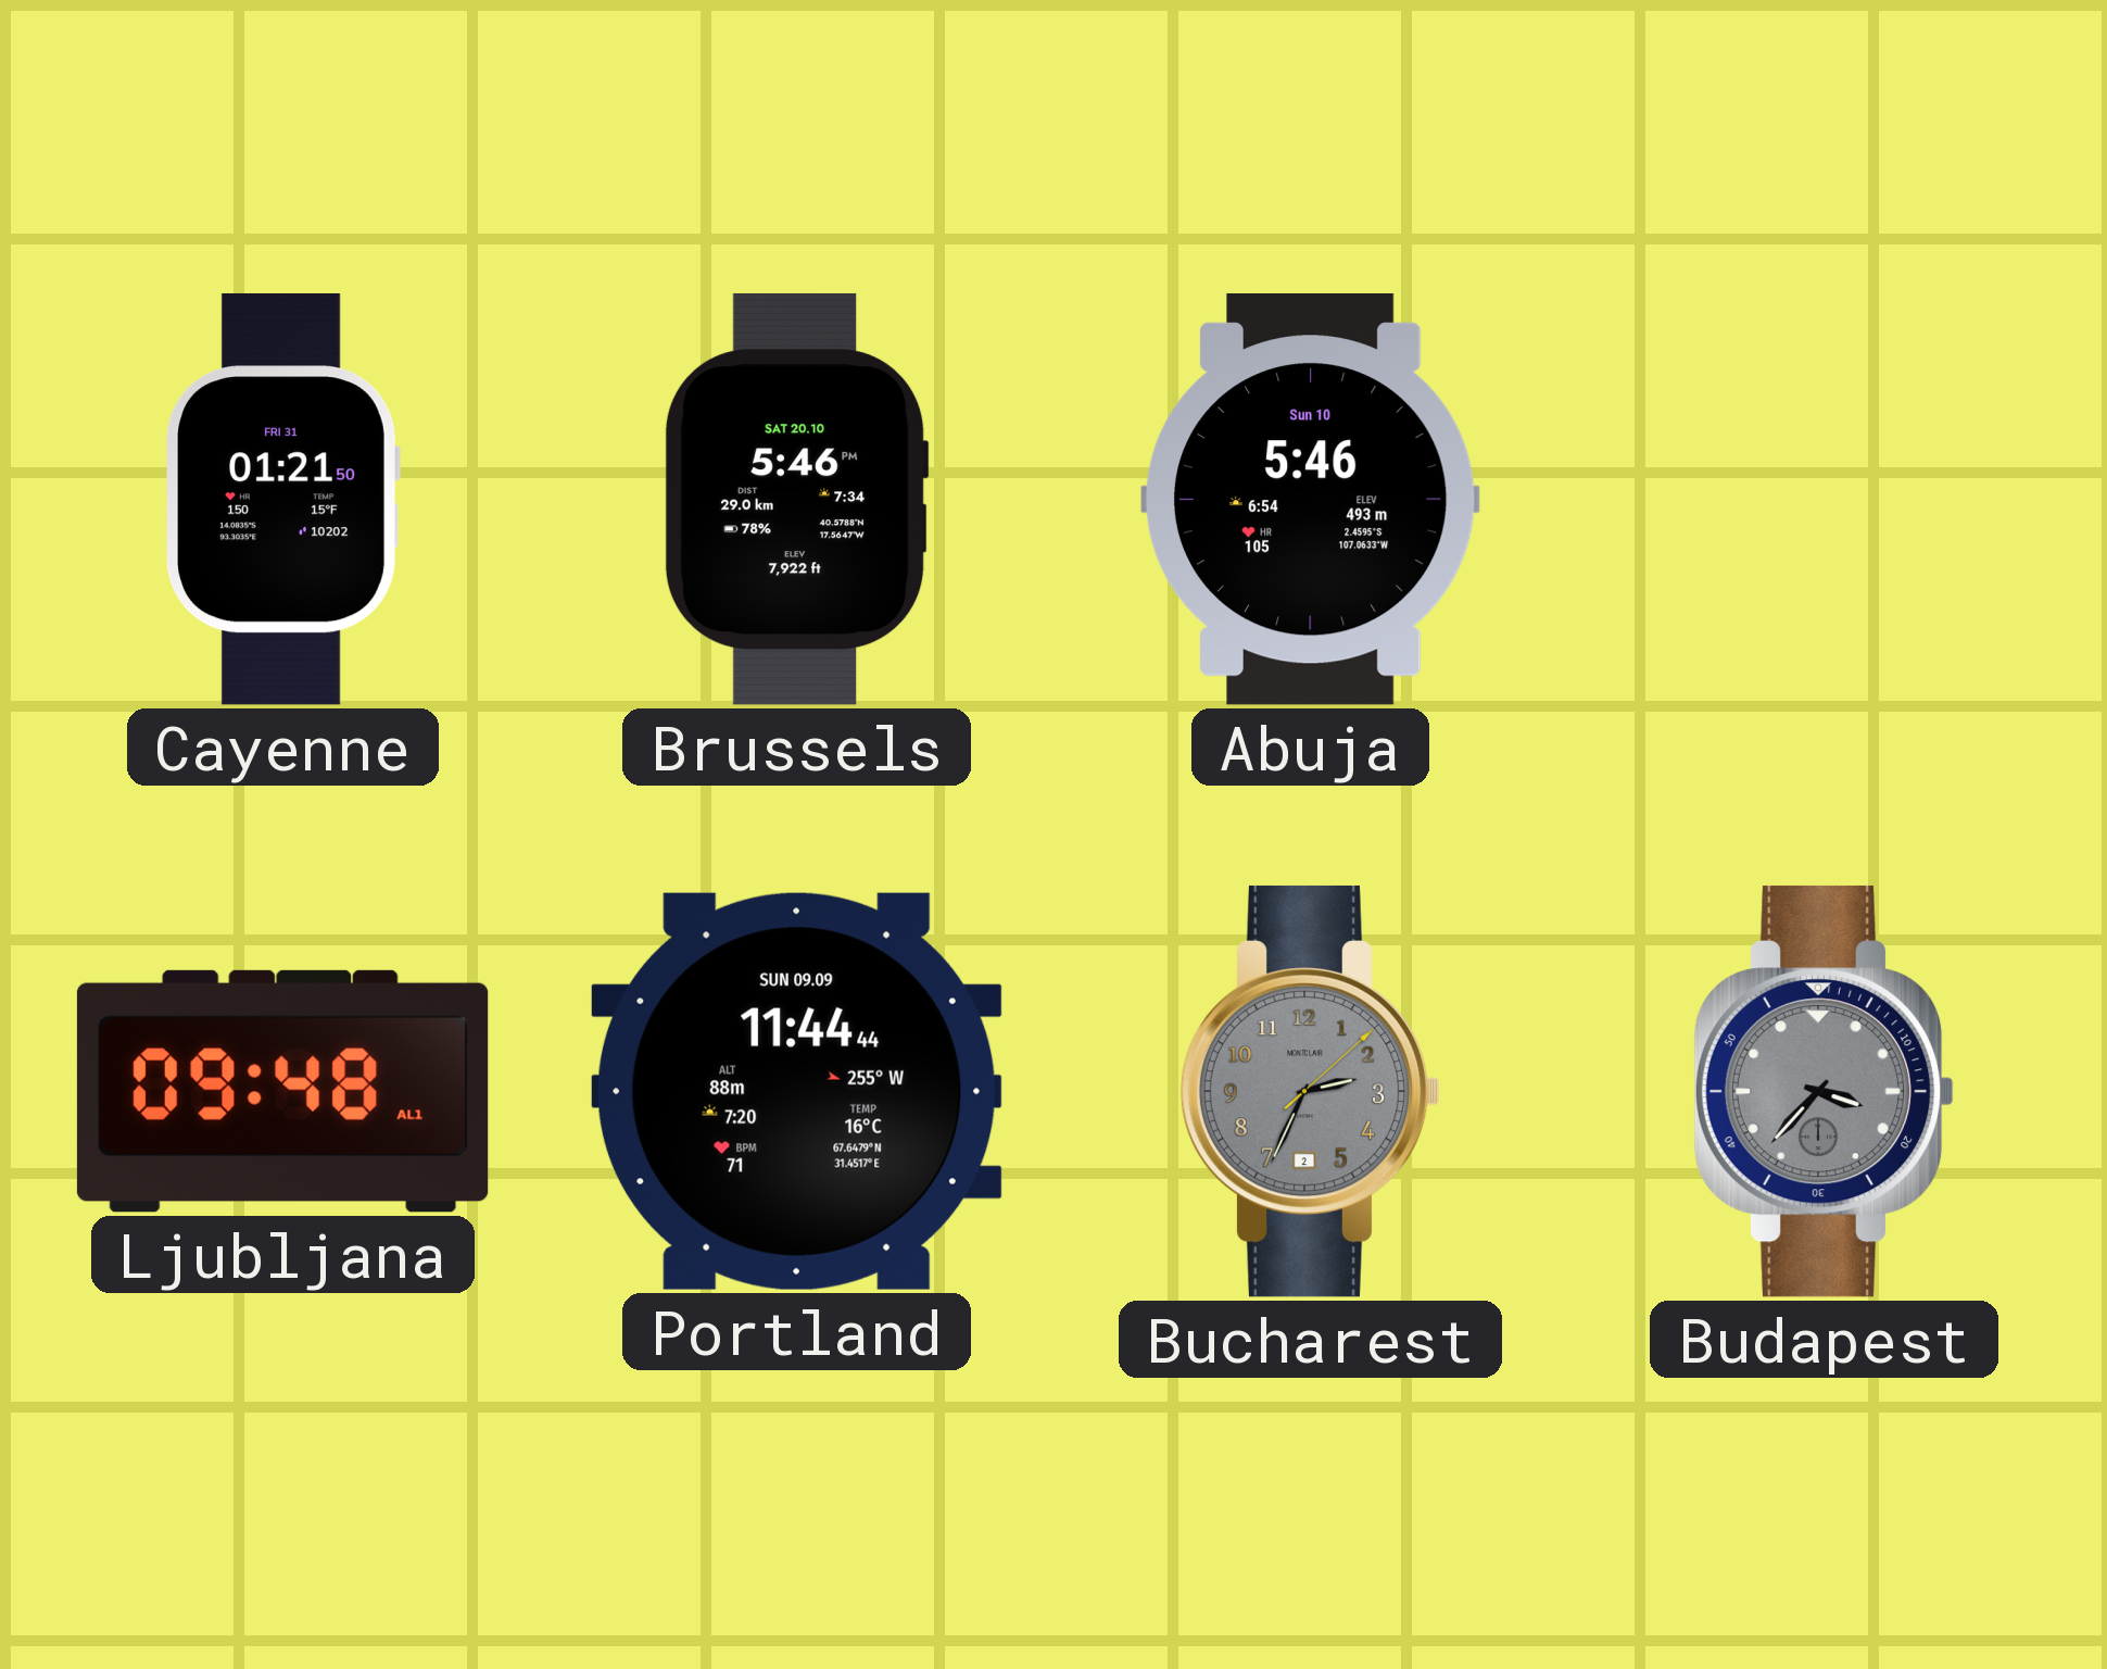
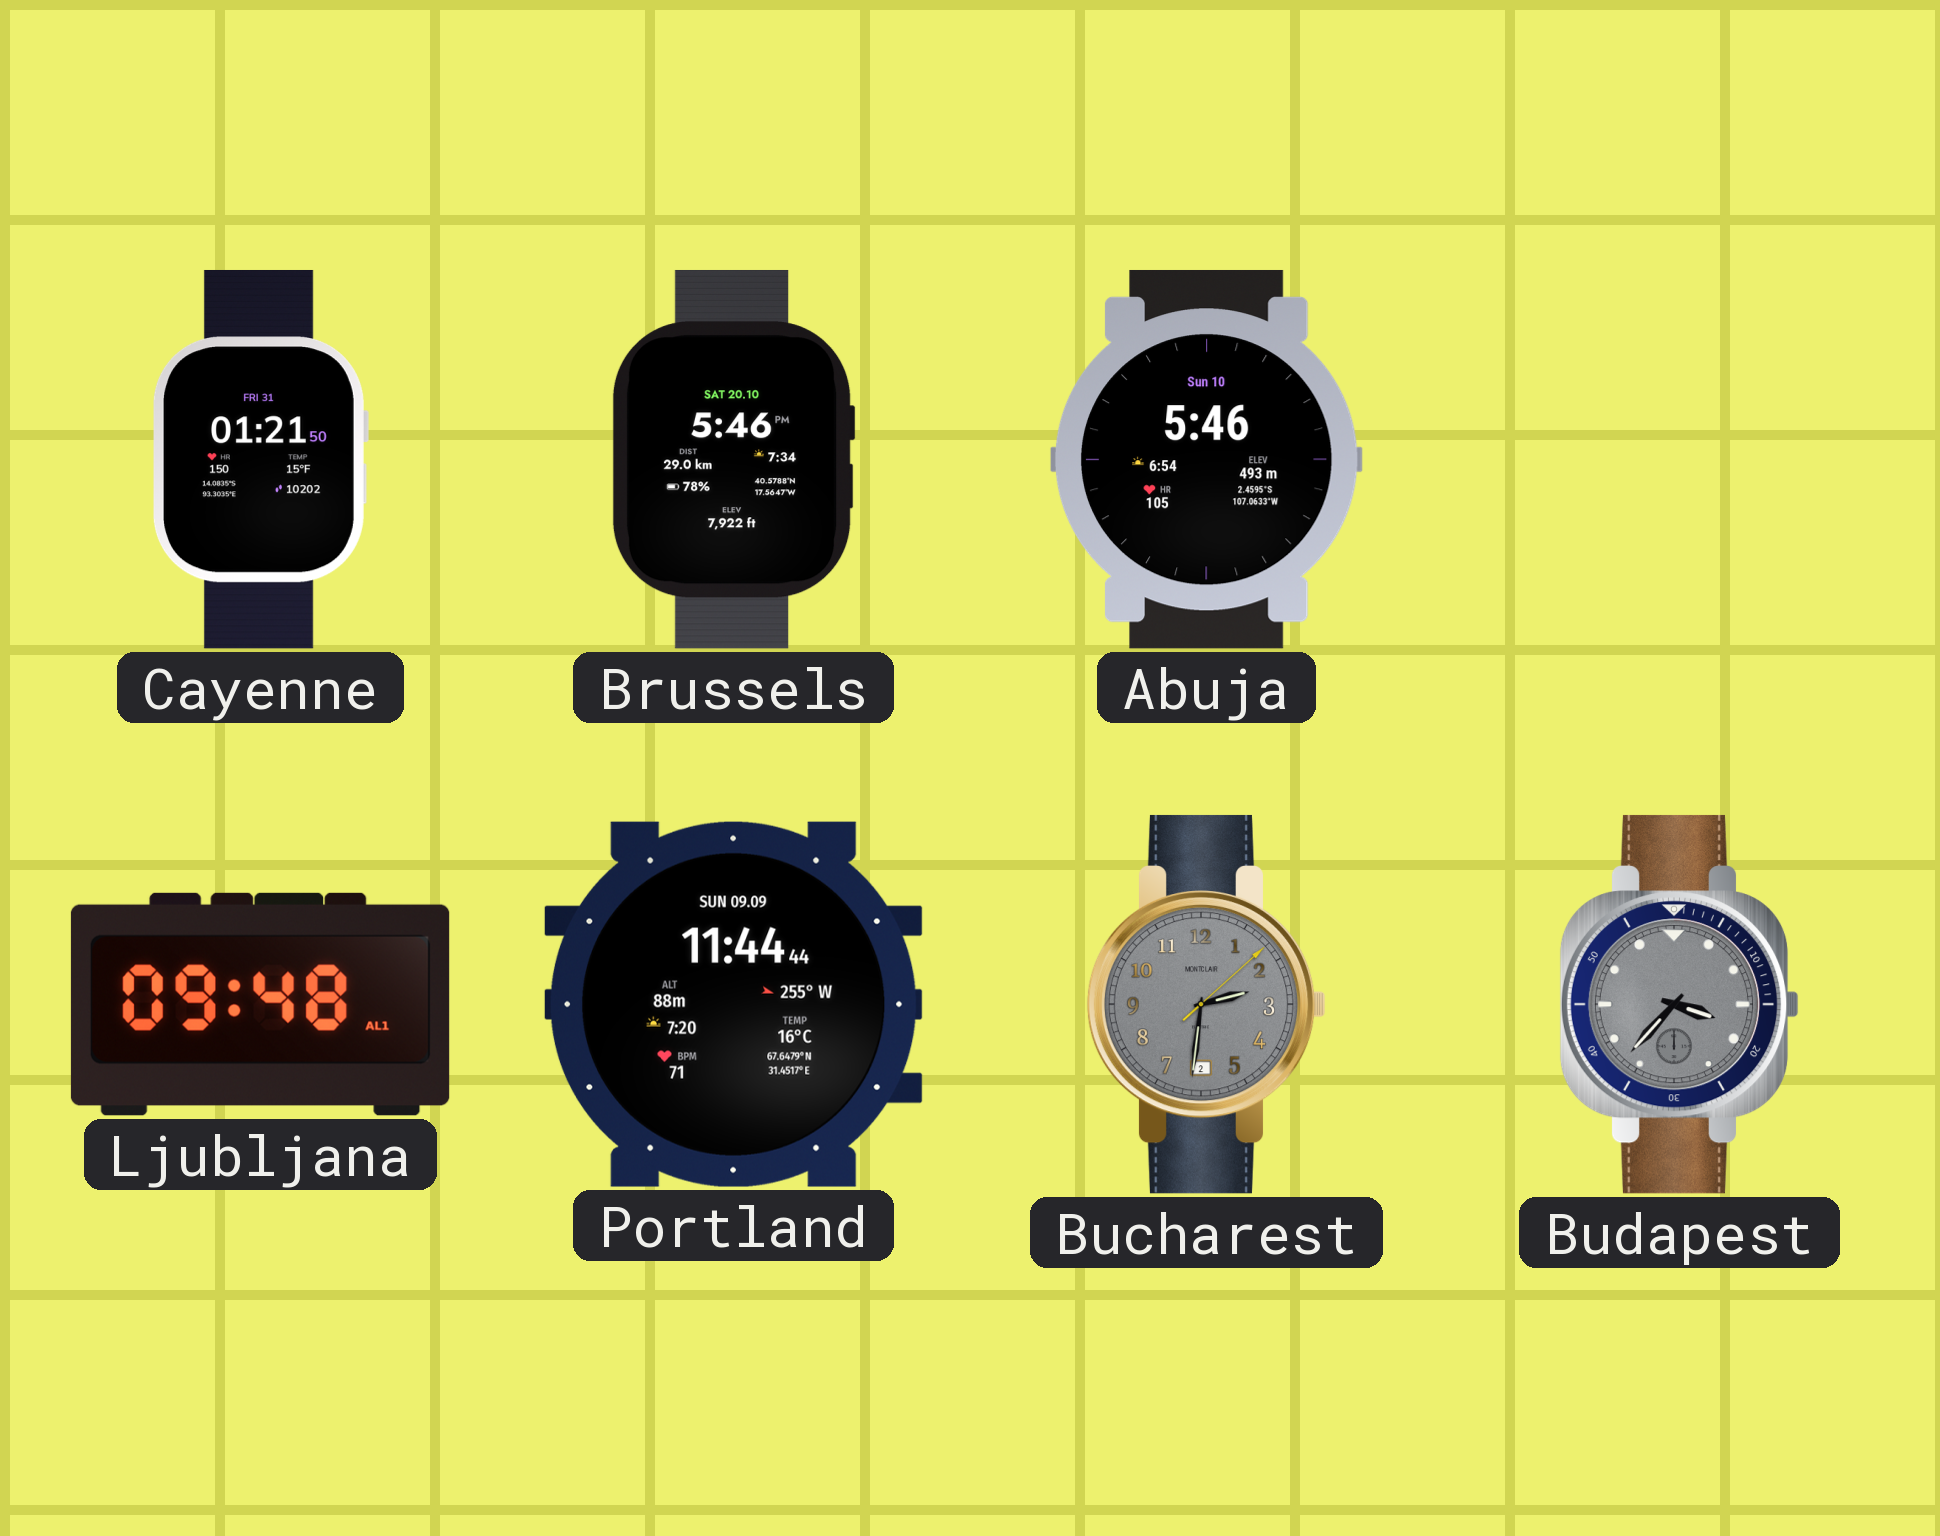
Bucharest: 2:34 -> 2:31
